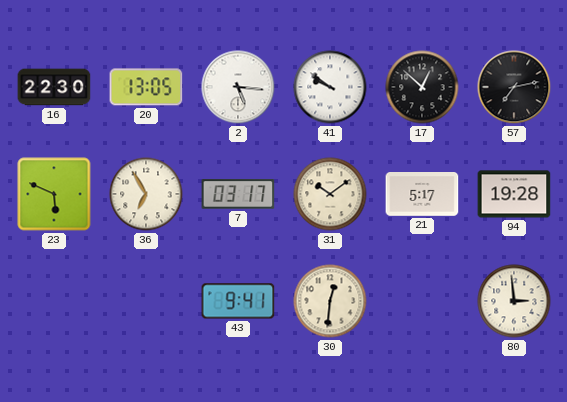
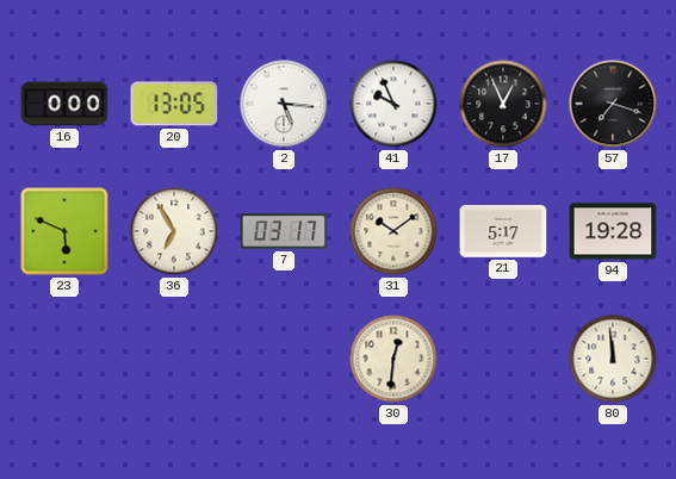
16: 22:30 -> 0:00
41: 9:51 -> 9:56
17: 12:52 -> 12:56
57: 7:13 -> 7:18
43: 9:41 -> none
80: 2:59 -> 11:59
